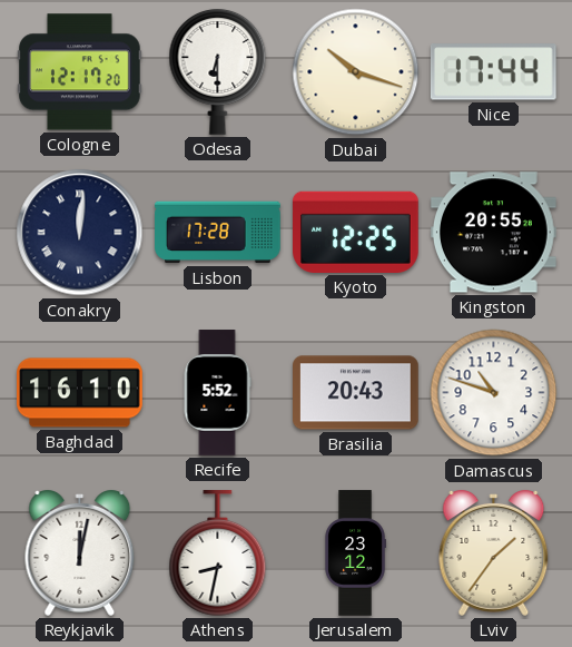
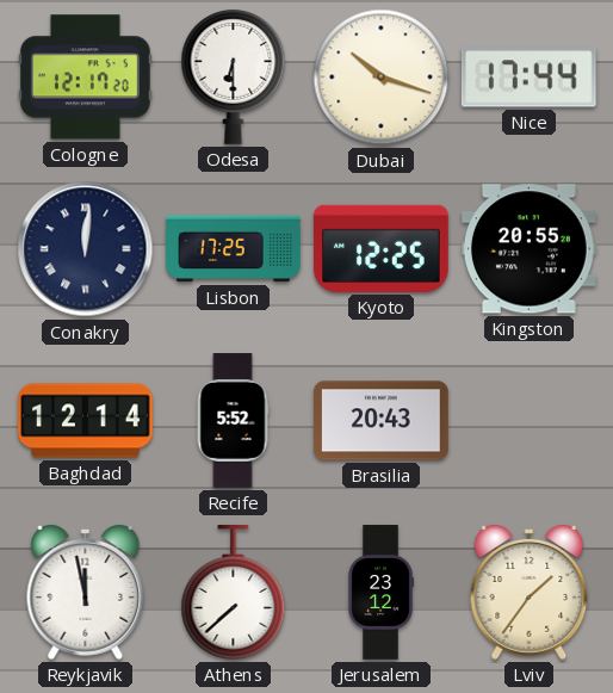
Lisbon: 17:28 -> 17:25
Baghdad: 16:10 -> 12:14
Damascus: 10:48 -> none
Reykjavik: 12:02 -> 11:58
Athens: 8:32 -> 7:38
